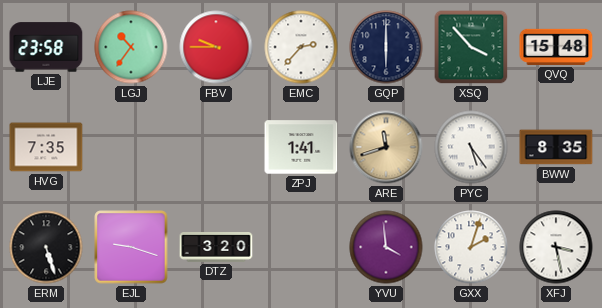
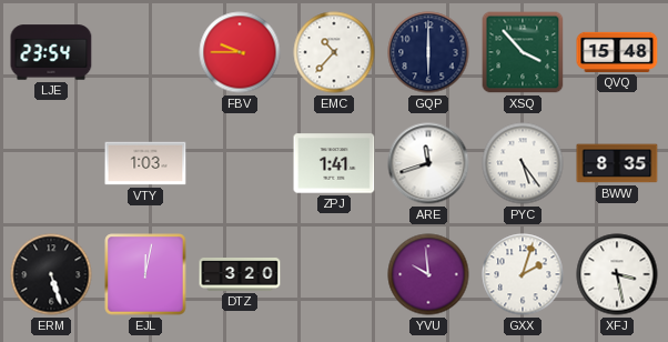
LJE: 23:58 -> 23:54
LGJ: 10:36 -> none
EMC: 2:37 -> 10:37
HVG: 7:35 -> none
VTY: none -> 1:03
ARE dial: champagne -> white
EJL: 9:18 -> 12:02
YVU: 3:59 -> 9:59
